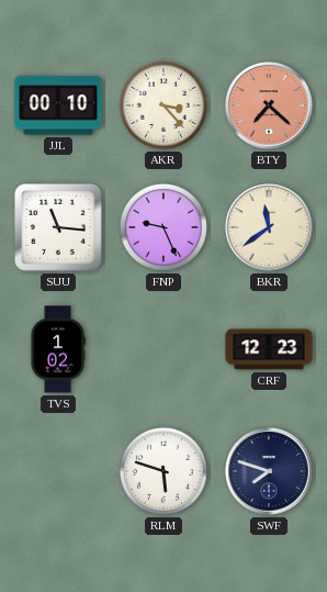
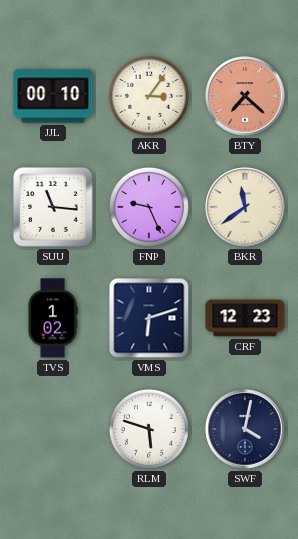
AKR: 3:23 -> 3:06
VMS: none -> 6:12
SWF: 7:48 -> 4:02
